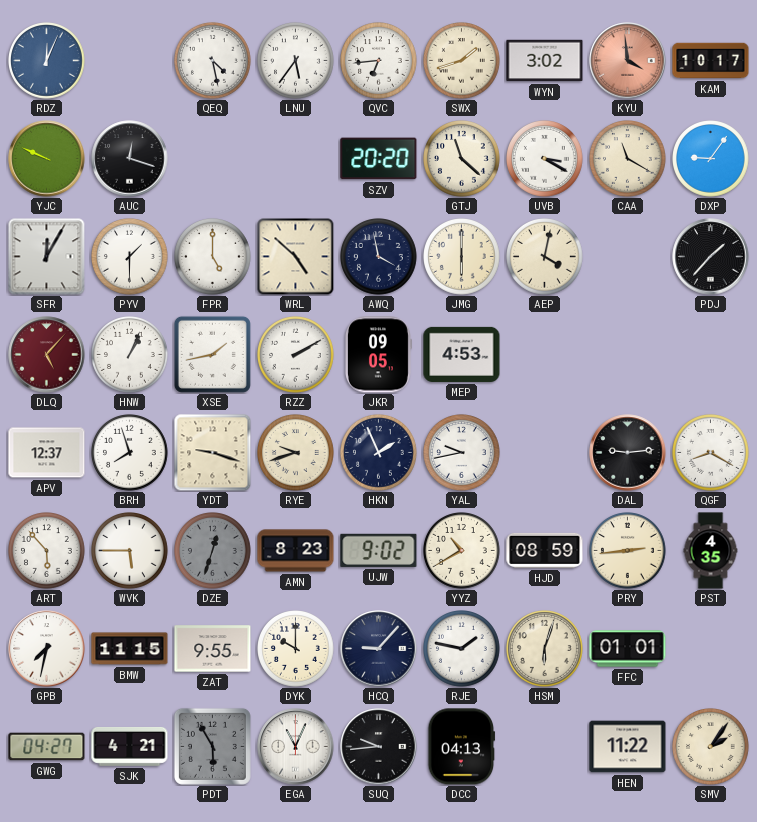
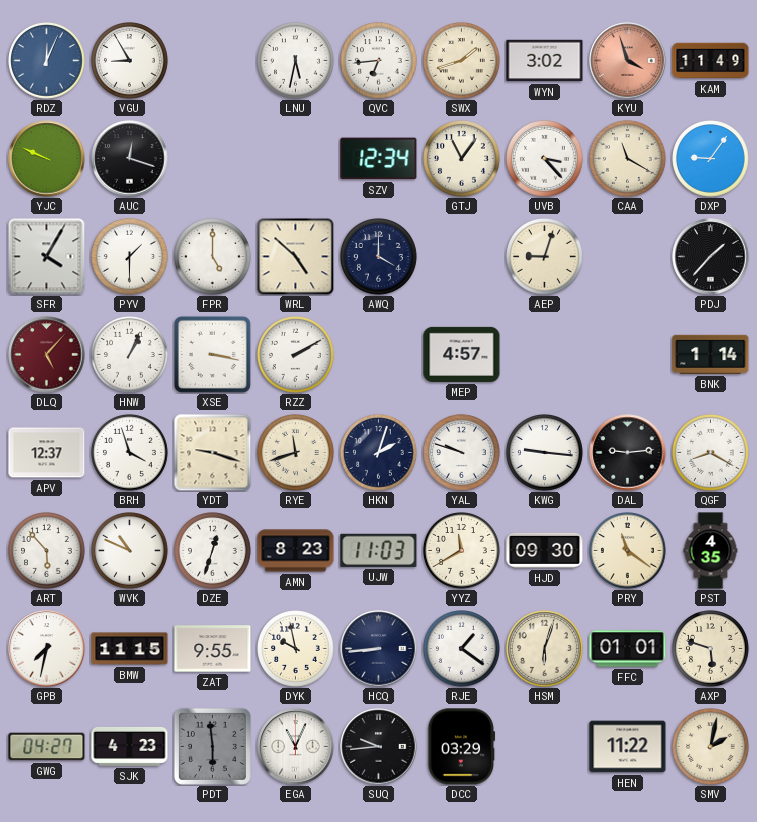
VGU: none -> 8:55
QEQ: 4:28 -> none
LNU: 5:36 -> 5:32
KYU: 3:59 -> 3:57
KAM: 10:17 -> 11:49
SZV: 20:20 -> 12:34
GTJ: 11:22 -> 11:06
UVB: 3:20 -> 3:23
SFR: 12:05 -> 4:05
AWQ: 3:58 -> 4:00
JMG: 6:00 -> none
AEP: 4:02 -> 9:03
XSE: 1:43 -> 3:17
JKR: 09:05 -> none
MEP: 4:53 -> 4:57
BNK: none -> 1:14
BRH: 7:57 -> 3:57
RYE: 9:42 -> 11:42
HKN: 1:56 -> 2:03
YAL: 9:43 -> 9:48
KWG: none -> 9:16
WVK: 5:45 -> 10:49
DZE dial: grey -> white
UJW: 9:02 -> 11:03
YYZ: 10:40 -> 11:40
HJD: 08:59 -> 09:30
PRY: 2:44 -> 11:21
DYK: 10:00 -> 9:58
HCQ: 9:07 -> 8:44
RJE: 1:47 -> 1:21
AXP: none -> 5:48
SJK: 4:21 -> 4:23
PDT: 5:55 -> 5:59
DCC: 04:13 -> 03:29
SMV: 2:06 -> 2:02
